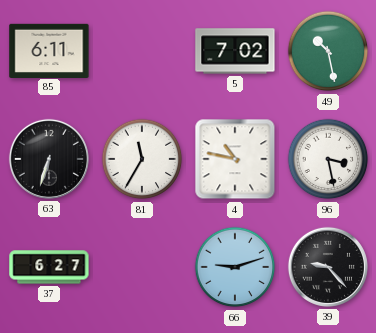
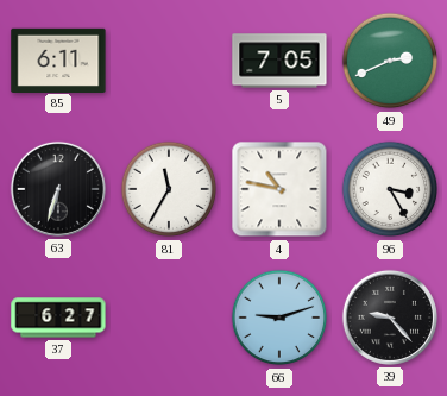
5: 7:02 -> 7:05
49: 10:28 -> 2:41
96: 3:28 -> 3:25
